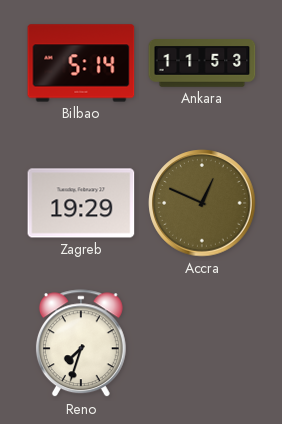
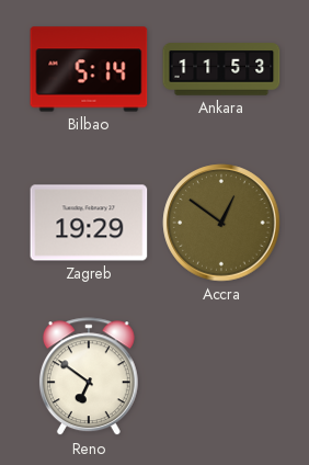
Accra: 12:49 -> 12:51
Reno: 7:33 -> 6:51
